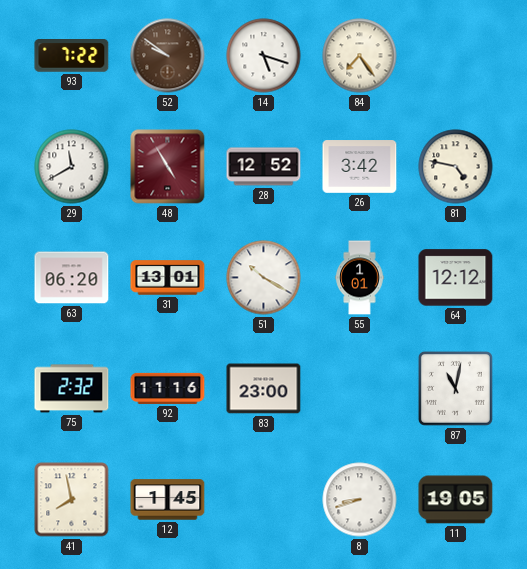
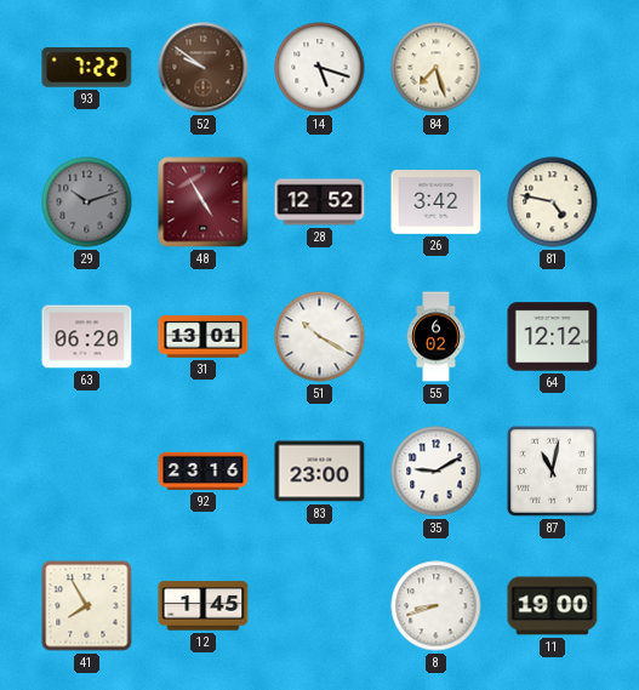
84: 7:24 -> 7:27
29: 11:40 -> 10:12
29 dial: white -> grey
55: 1:01 -> 6:02
75: 2:32 -> none
92: 11:16 -> 23:16
35: none -> 9:10
41: 7:58 -> 7:55
11: 19:05 -> 19:00
